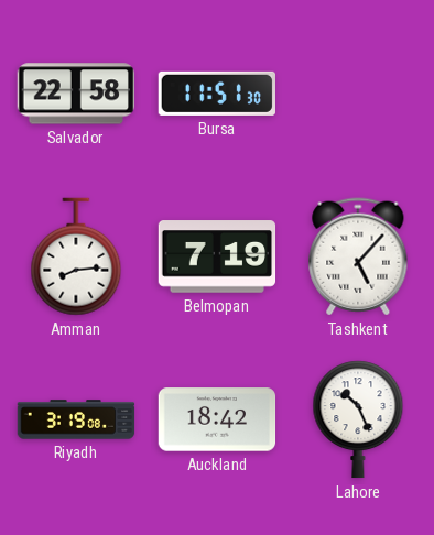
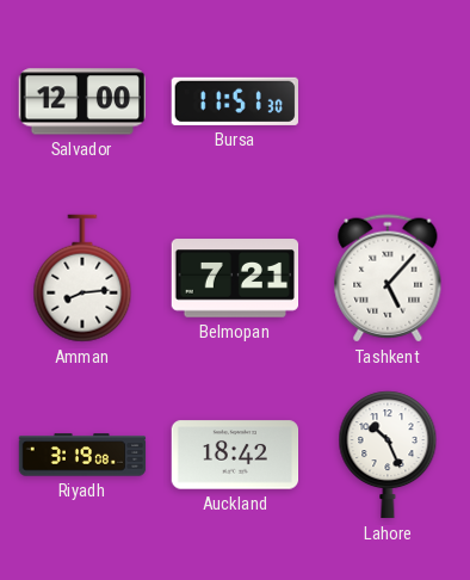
Salvador: 22:58 -> 12:00
Belmopan: 7:19 -> 7:21
